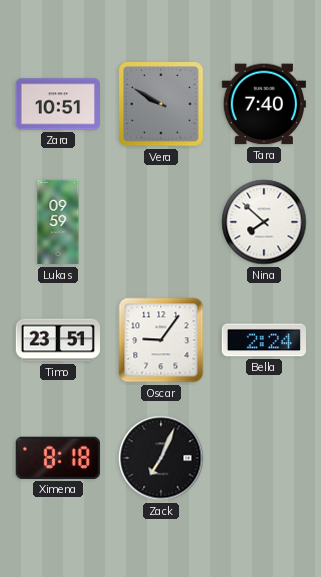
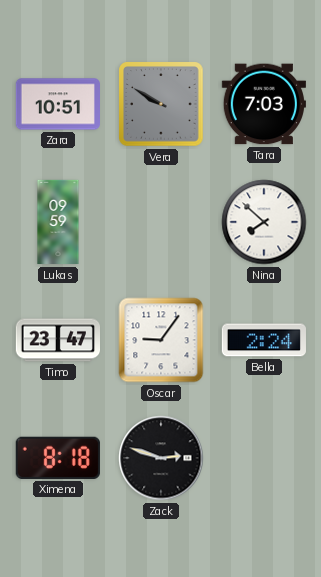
Tara: 7:40 -> 7:03
Timo: 23:51 -> 23:47
Zack: 7:04 -> 2:48
